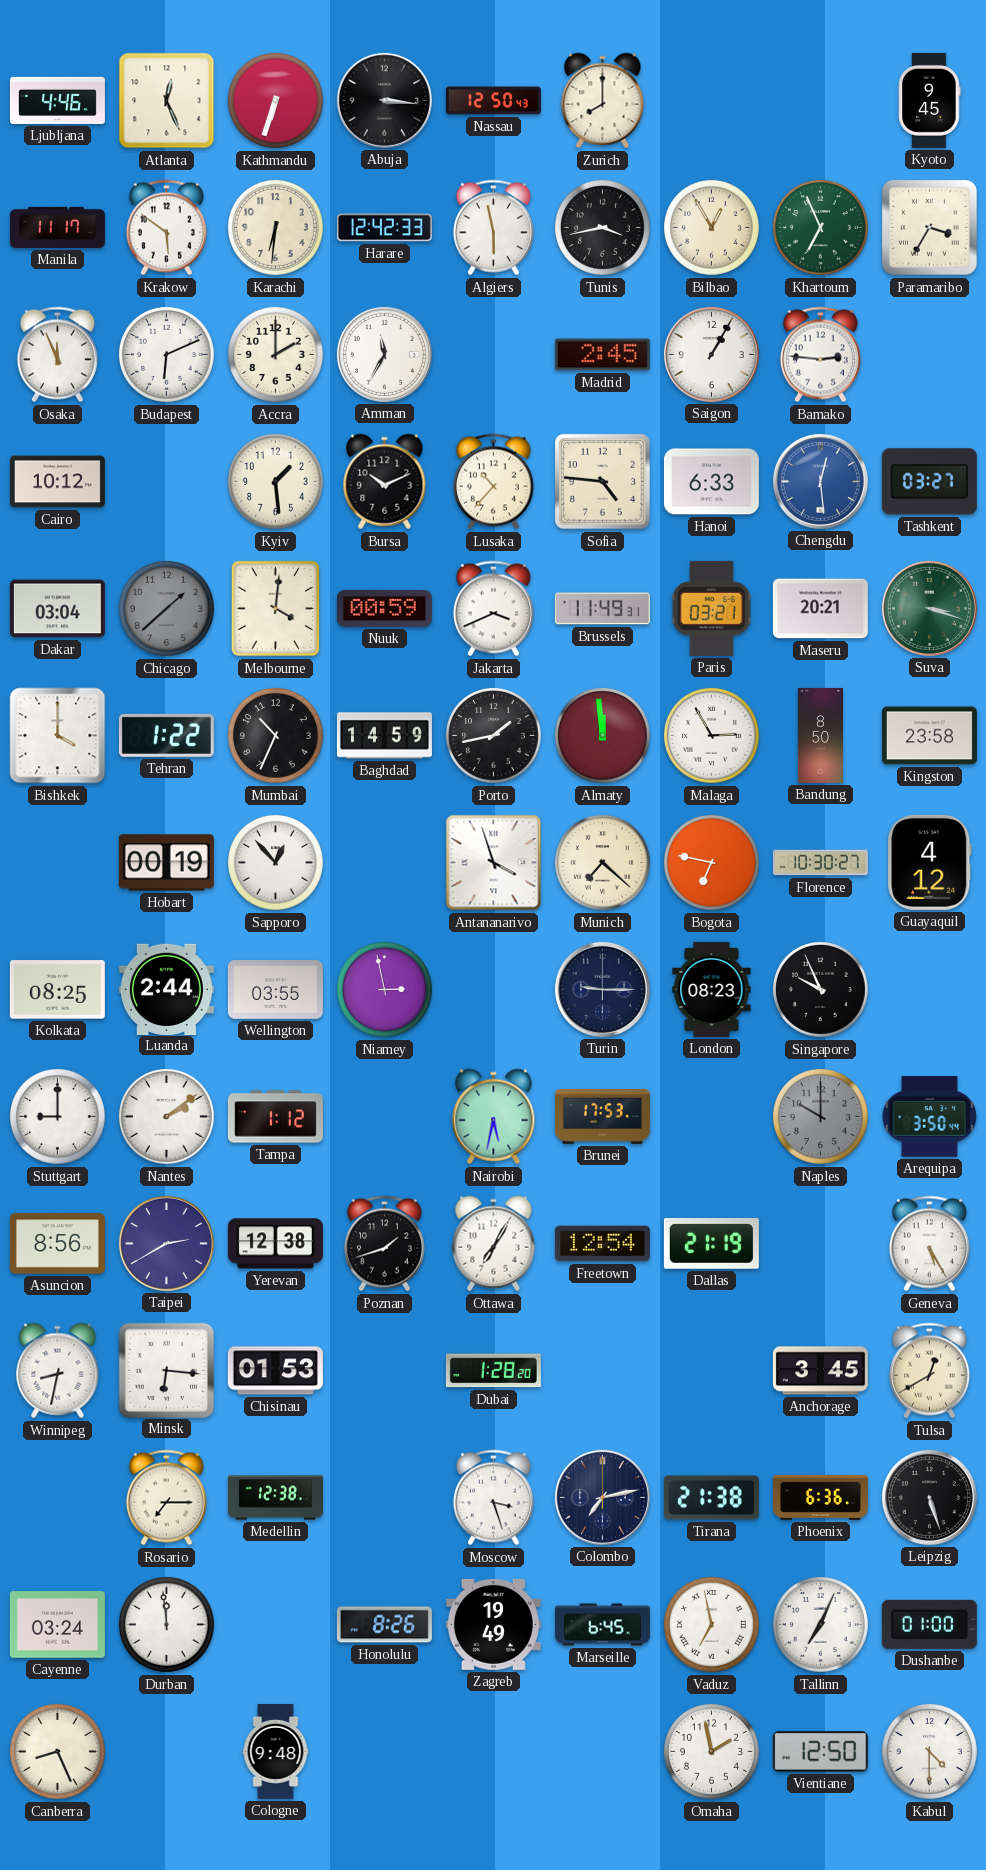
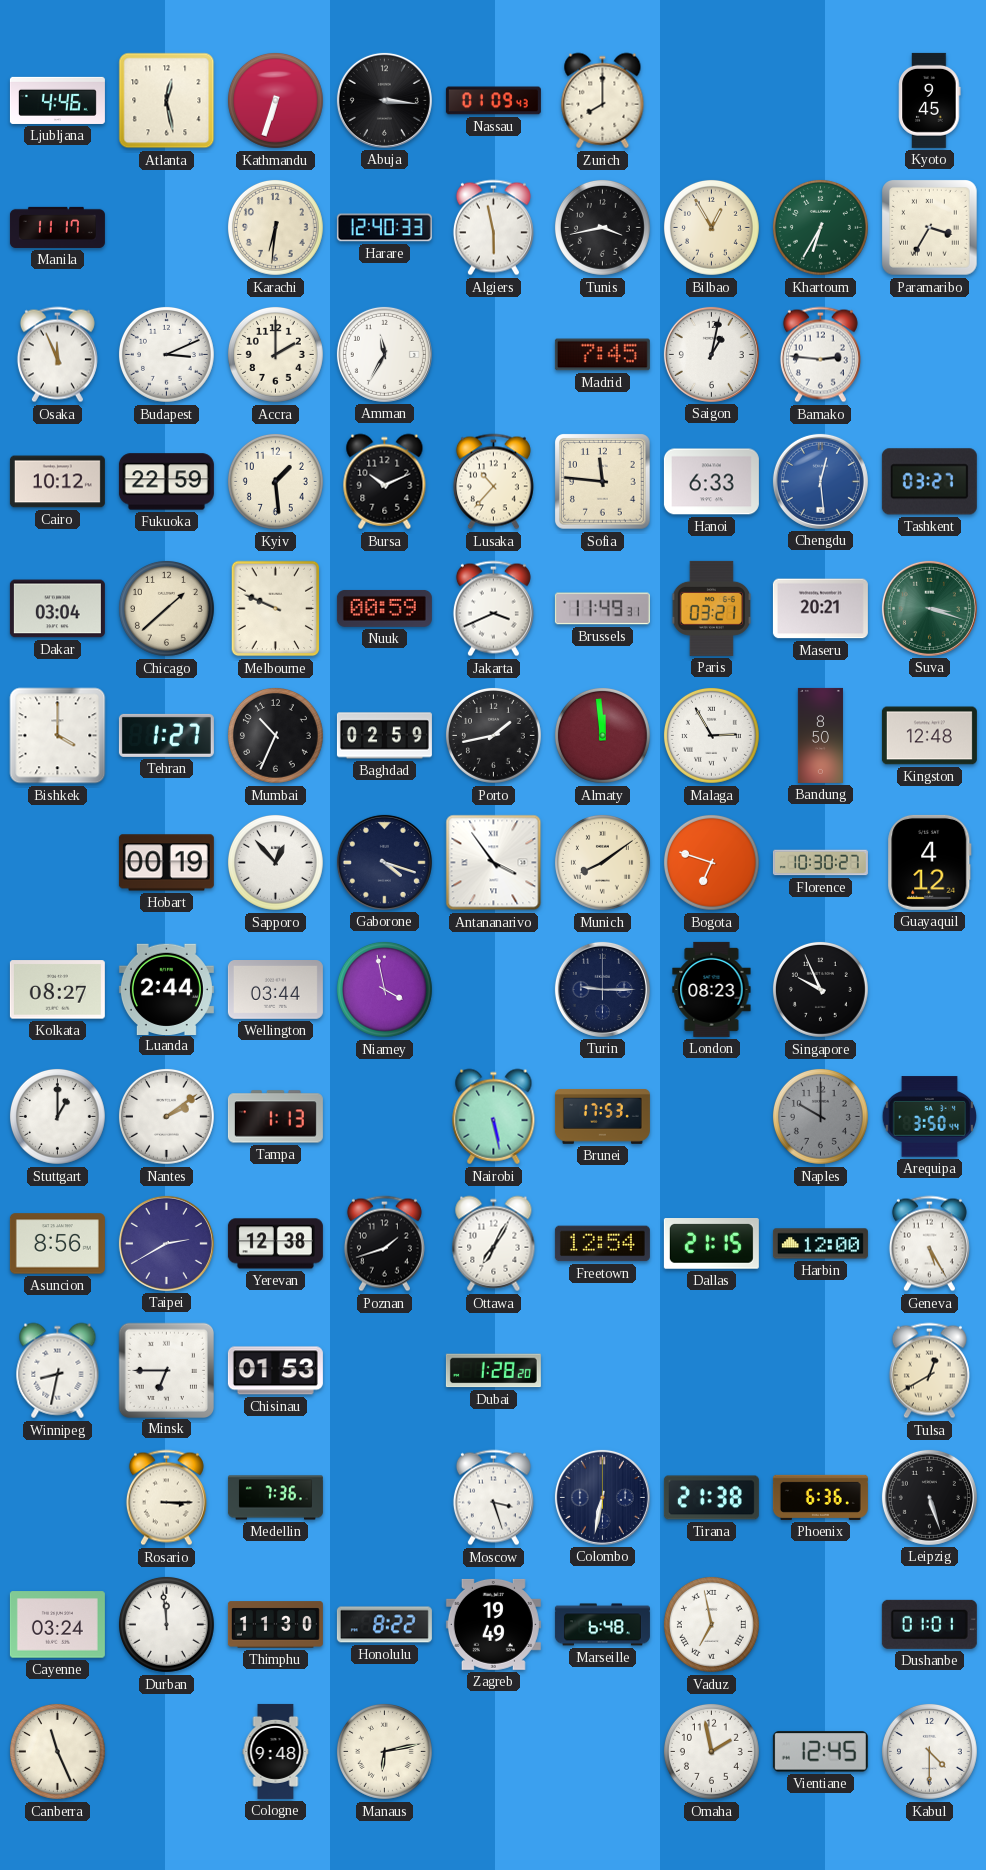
Atlanta: 12:26 -> 12:28
Nassau: 12:50 -> 01:09
Krakow: 5:51 -> none
Harare: 12:42 -> 12:40
Khartoum: 6:56 -> 6:35
Budapest: 6:11 -> 3:11
Madrid: 2:45 -> 7:45
Saigon: 1:05 -> 1:02
Fukuoka: none -> 22:59
Sofia: 4:46 -> 11:46
Chicago dial: grey -> cream
Melbourne: 4:01 -> 9:49
Tehran: 1:22 -> 1:27
Baghdad: 14:59 -> 02:59
Kingston: 23:58 -> 12:48
Gaborone: none -> 4:18
Antananarivo: 3:57 -> 3:54
Munich: 7:22 -> 8:09
Bogota: 6:47 -> 6:48
Kolkata: 08:25 -> 08:27
Wellington: 03:55 -> 03:44
Niamey: 2:58 -> 3:58
Stuttgart: 9:00 -> 1:00
Tampa: 1:12 -> 1:13
Nairobi: 5:32 -> 5:28
Dallas: 21:19 -> 21:15
Harbin: none -> 12:00
Minsk: 6:16 -> 6:45
Anchorage: 3:45 -> none
Rosario: 7:15 -> 3:15
Medellin: 12:38 -> 7:36
Colombo: 7:13 -> 6:32
Thimphu: none -> 11:30
Honolulu: 8:26 -> 8:22
Marseille: 6:45 -> 6:48
Tallinn: 7:04 -> none
Dushanbe: 01:00 -> 01:01
Canberra: 8:26 -> 11:26
Manaus: none -> 6:13
Vientiane: 12:50 -> 12:45
